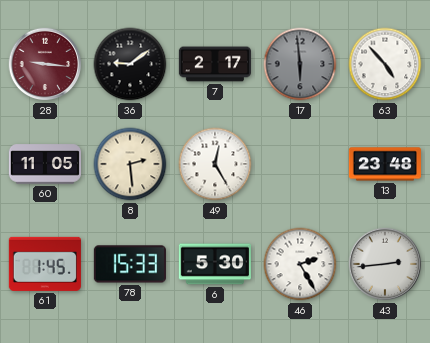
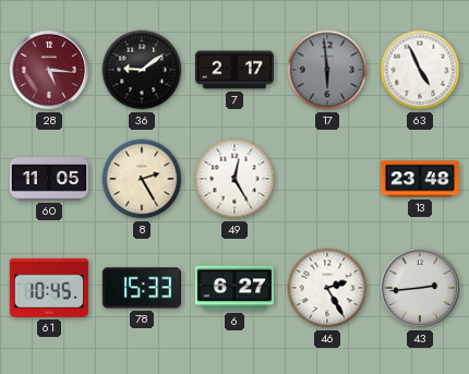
28: 9:16 -> 5:16
63: 4:53 -> 4:56
8: 2:29 -> 2:25
61: 1:45 -> 10:45
6: 5:30 -> 6:27
